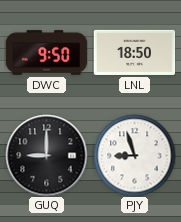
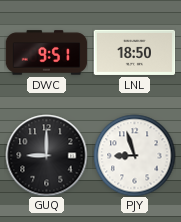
DWC: 9:50 -> 9:51
